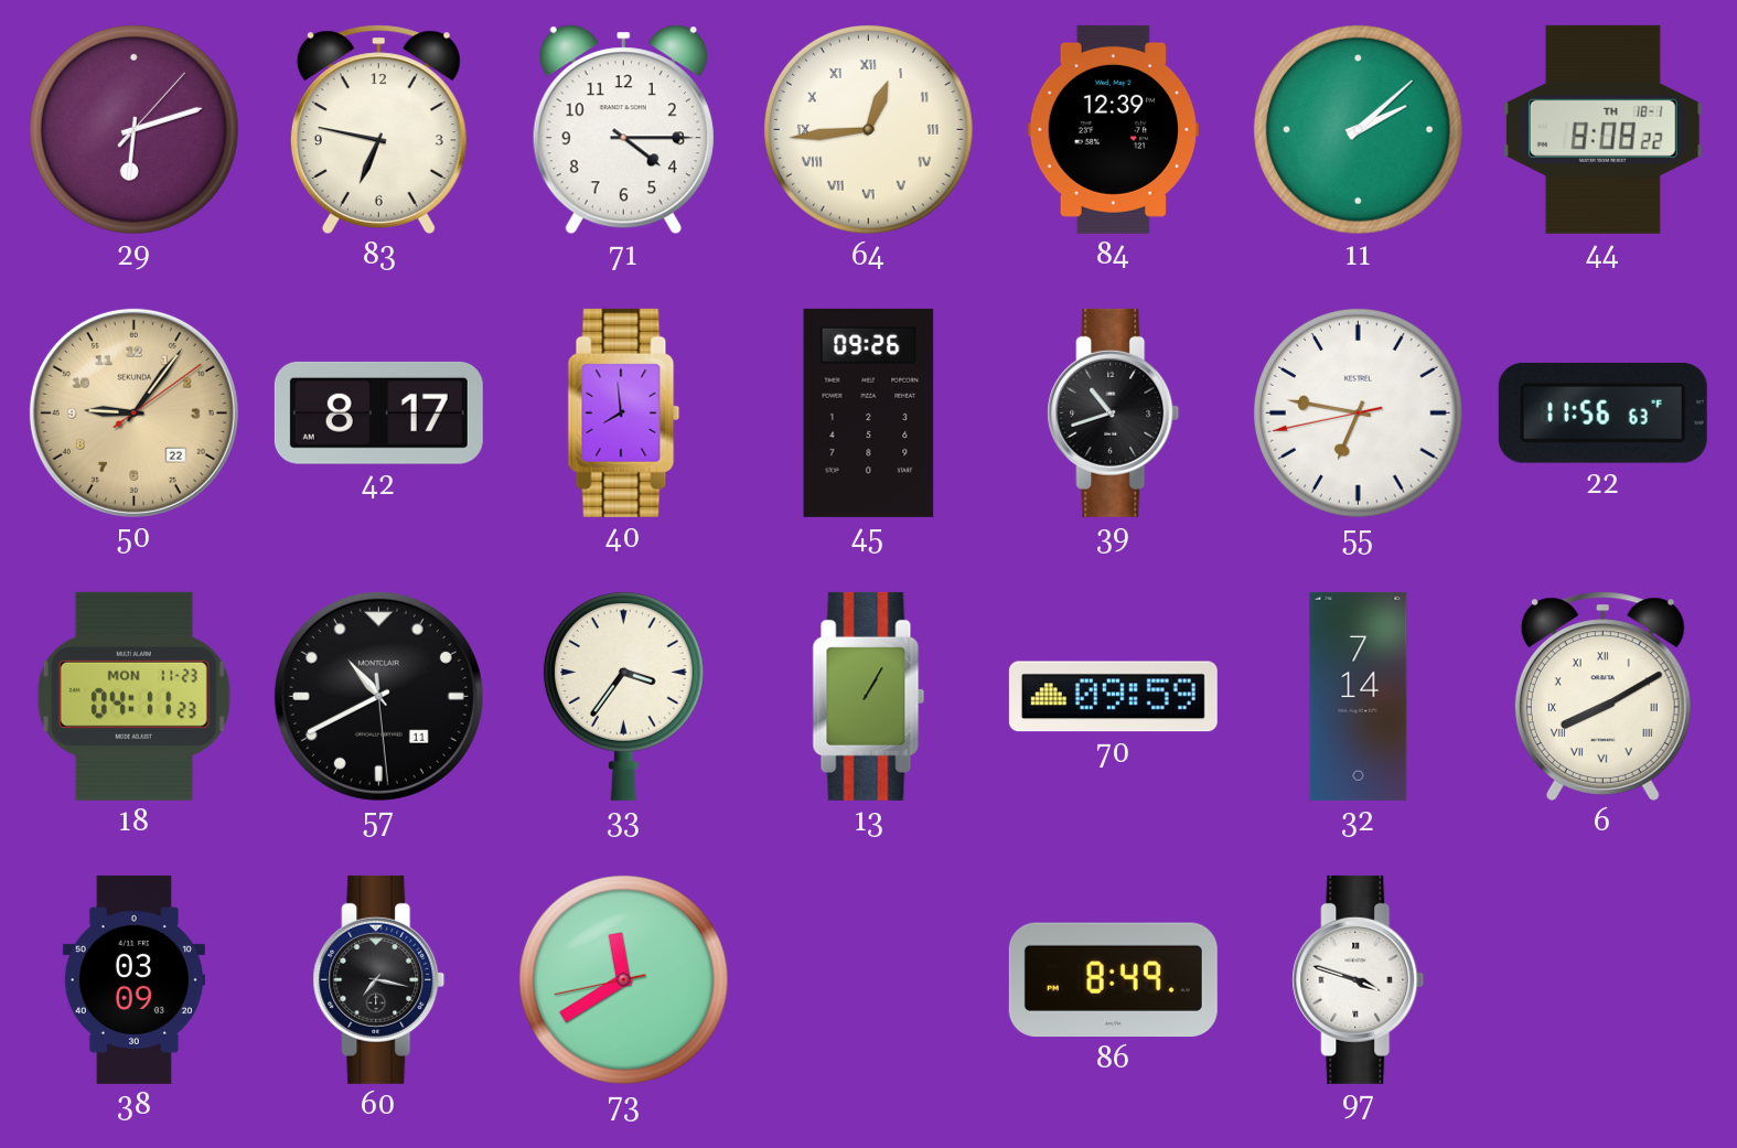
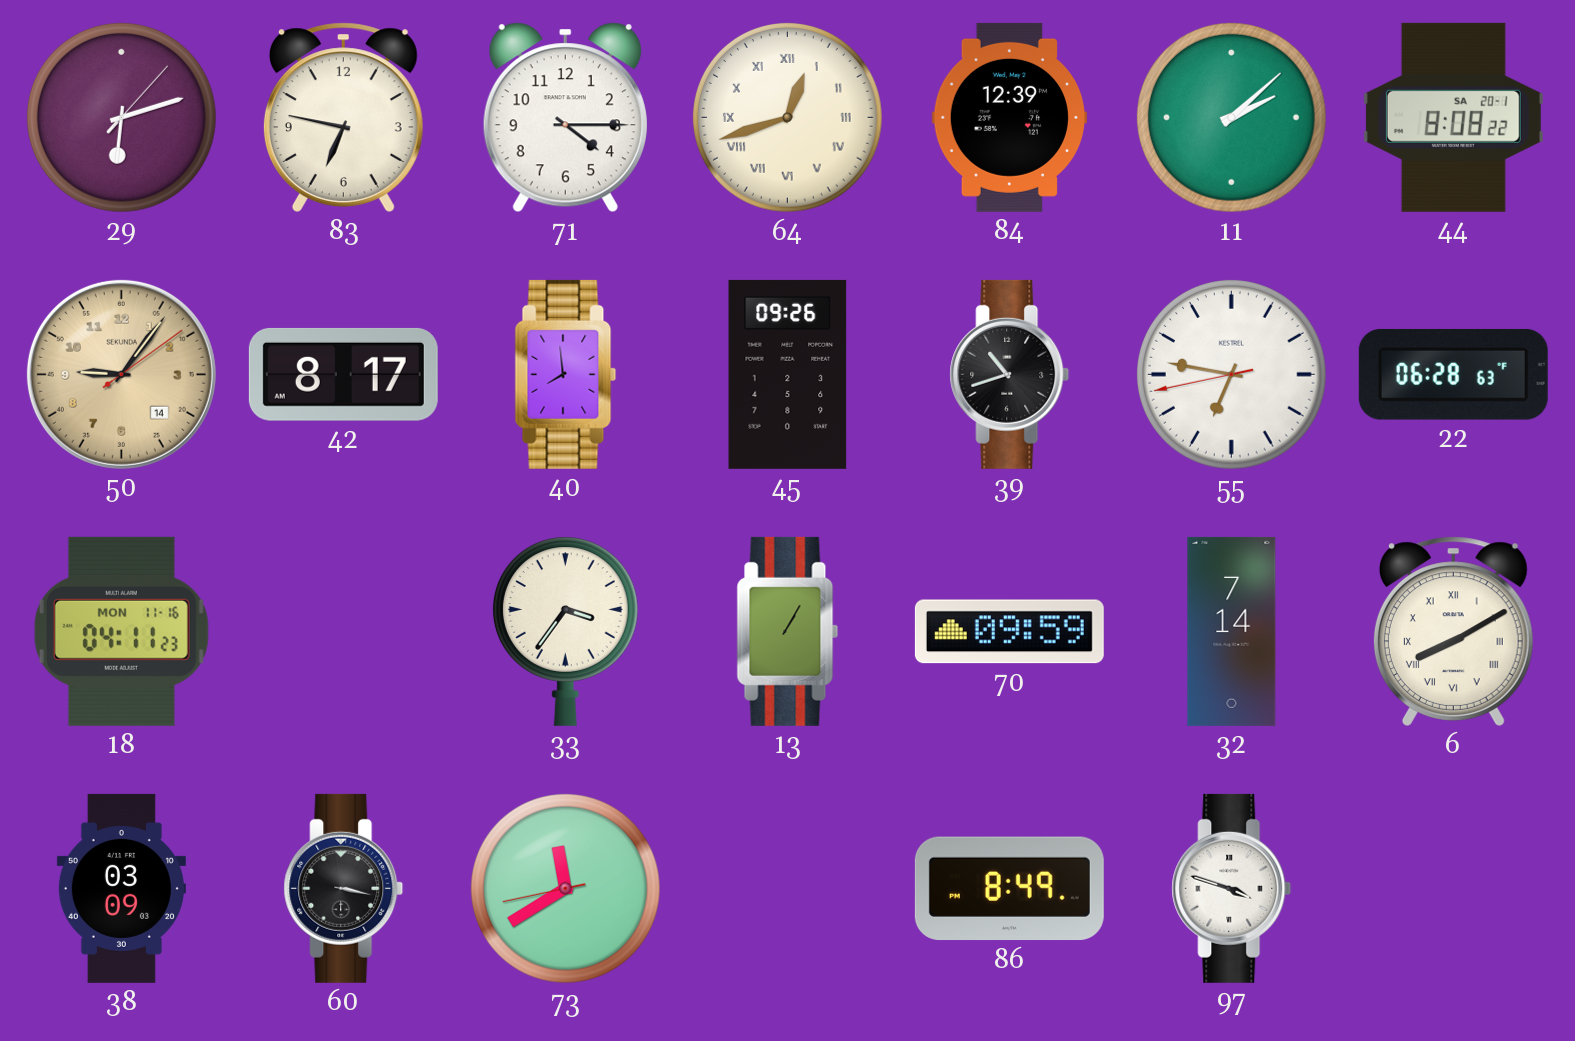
64: 12:44 -> 12:42
44 date: TH 18-1 -> SA 20-1
50 date: 22 -> 14
22: 11:56 -> 06:28
18 date: MON 11-23 -> MON 11-16
57: 10:40 -> none
60: 7:17 -> 3:17
